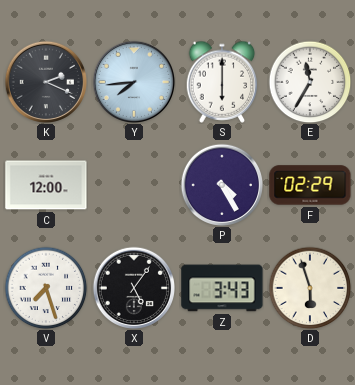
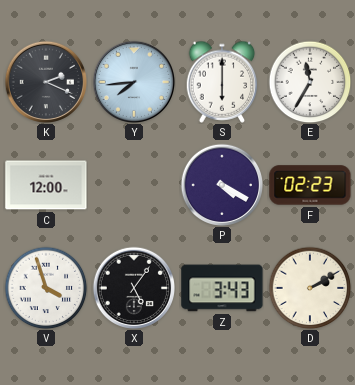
P: 4:25 -> 4:20
F: 02:29 -> 02:23
V: 7:27 -> 3:57
D: 5:57 -> 2:10
